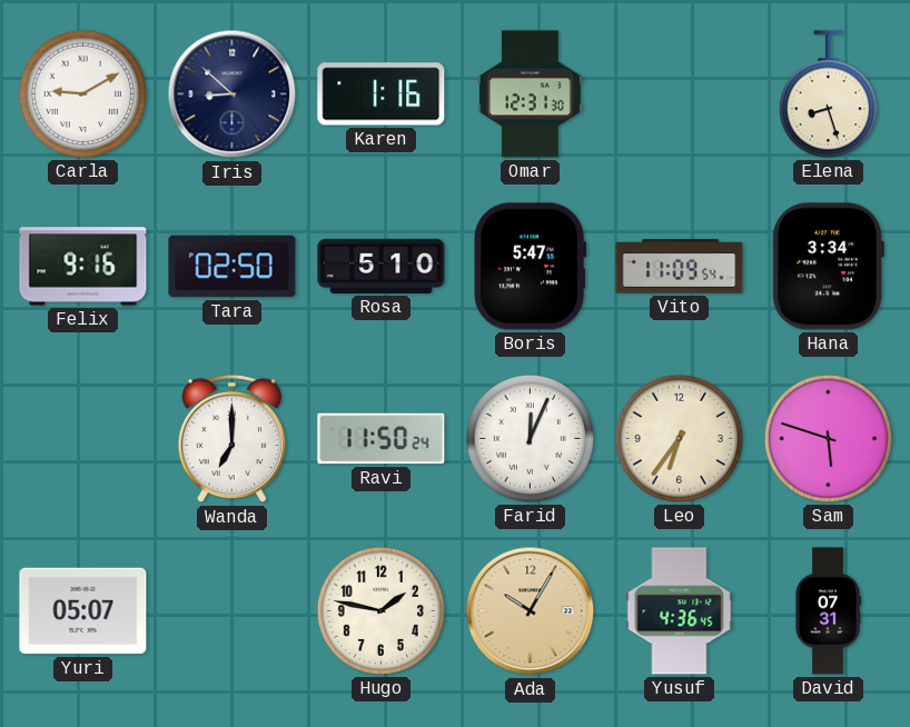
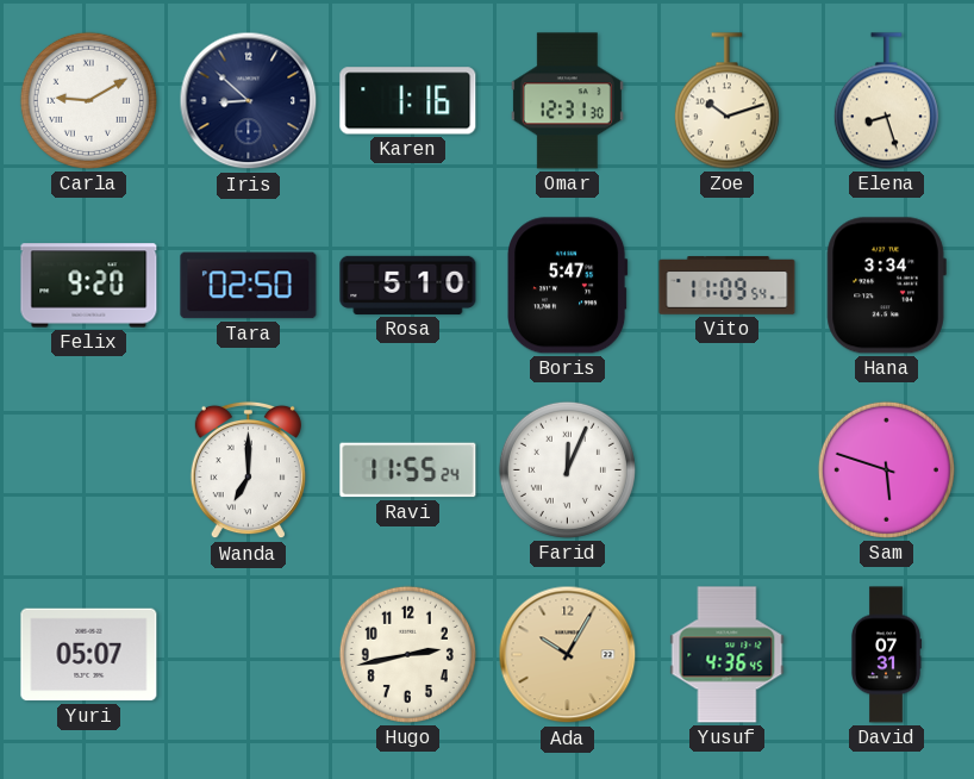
Zoe: none -> 10:12
Felix: 9:16 -> 9:20
Ravi: 11:50 -> 11:55
Leo: 6:36 -> none
Hugo: 1:47 -> 2:43
